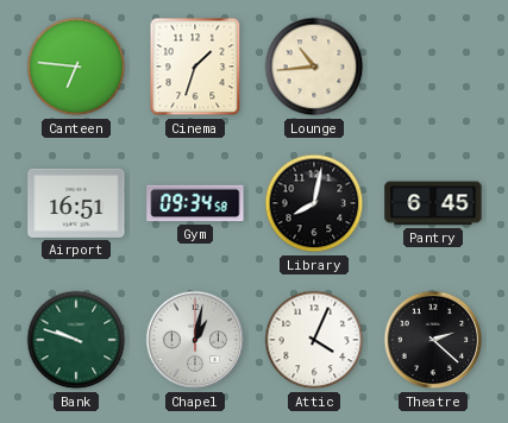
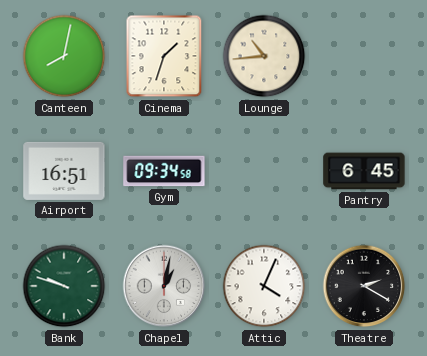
Canteen: 6:46 -> 8:02
Library: 8:02 -> none
Theatre: 2:22 -> 2:20
